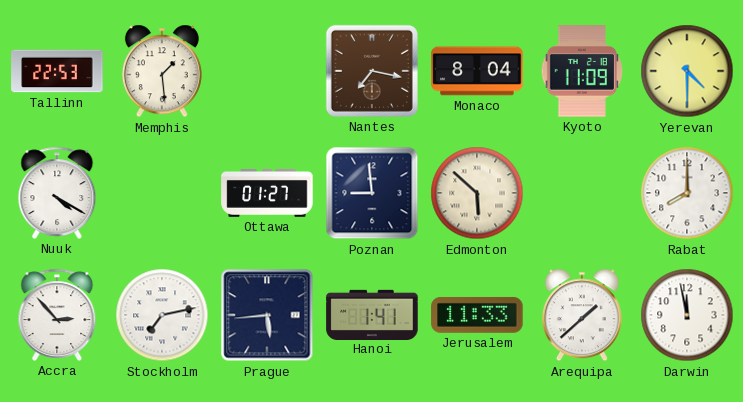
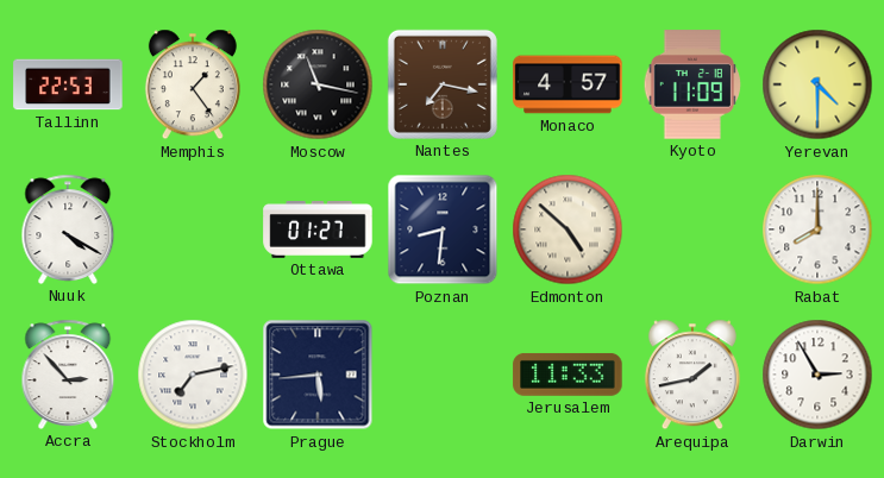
Memphis: 1:29 -> 1:24
Moscow: none -> 11:17
Monaco: 8:04 -> 4:57
Poznan: 8:59 -> 8:31
Edmonton: 5:52 -> 4:52
Hanoi: 1:41 -> none
Arequipa: 1:38 -> 1:43
Darwin: 11:58 -> 2:55
